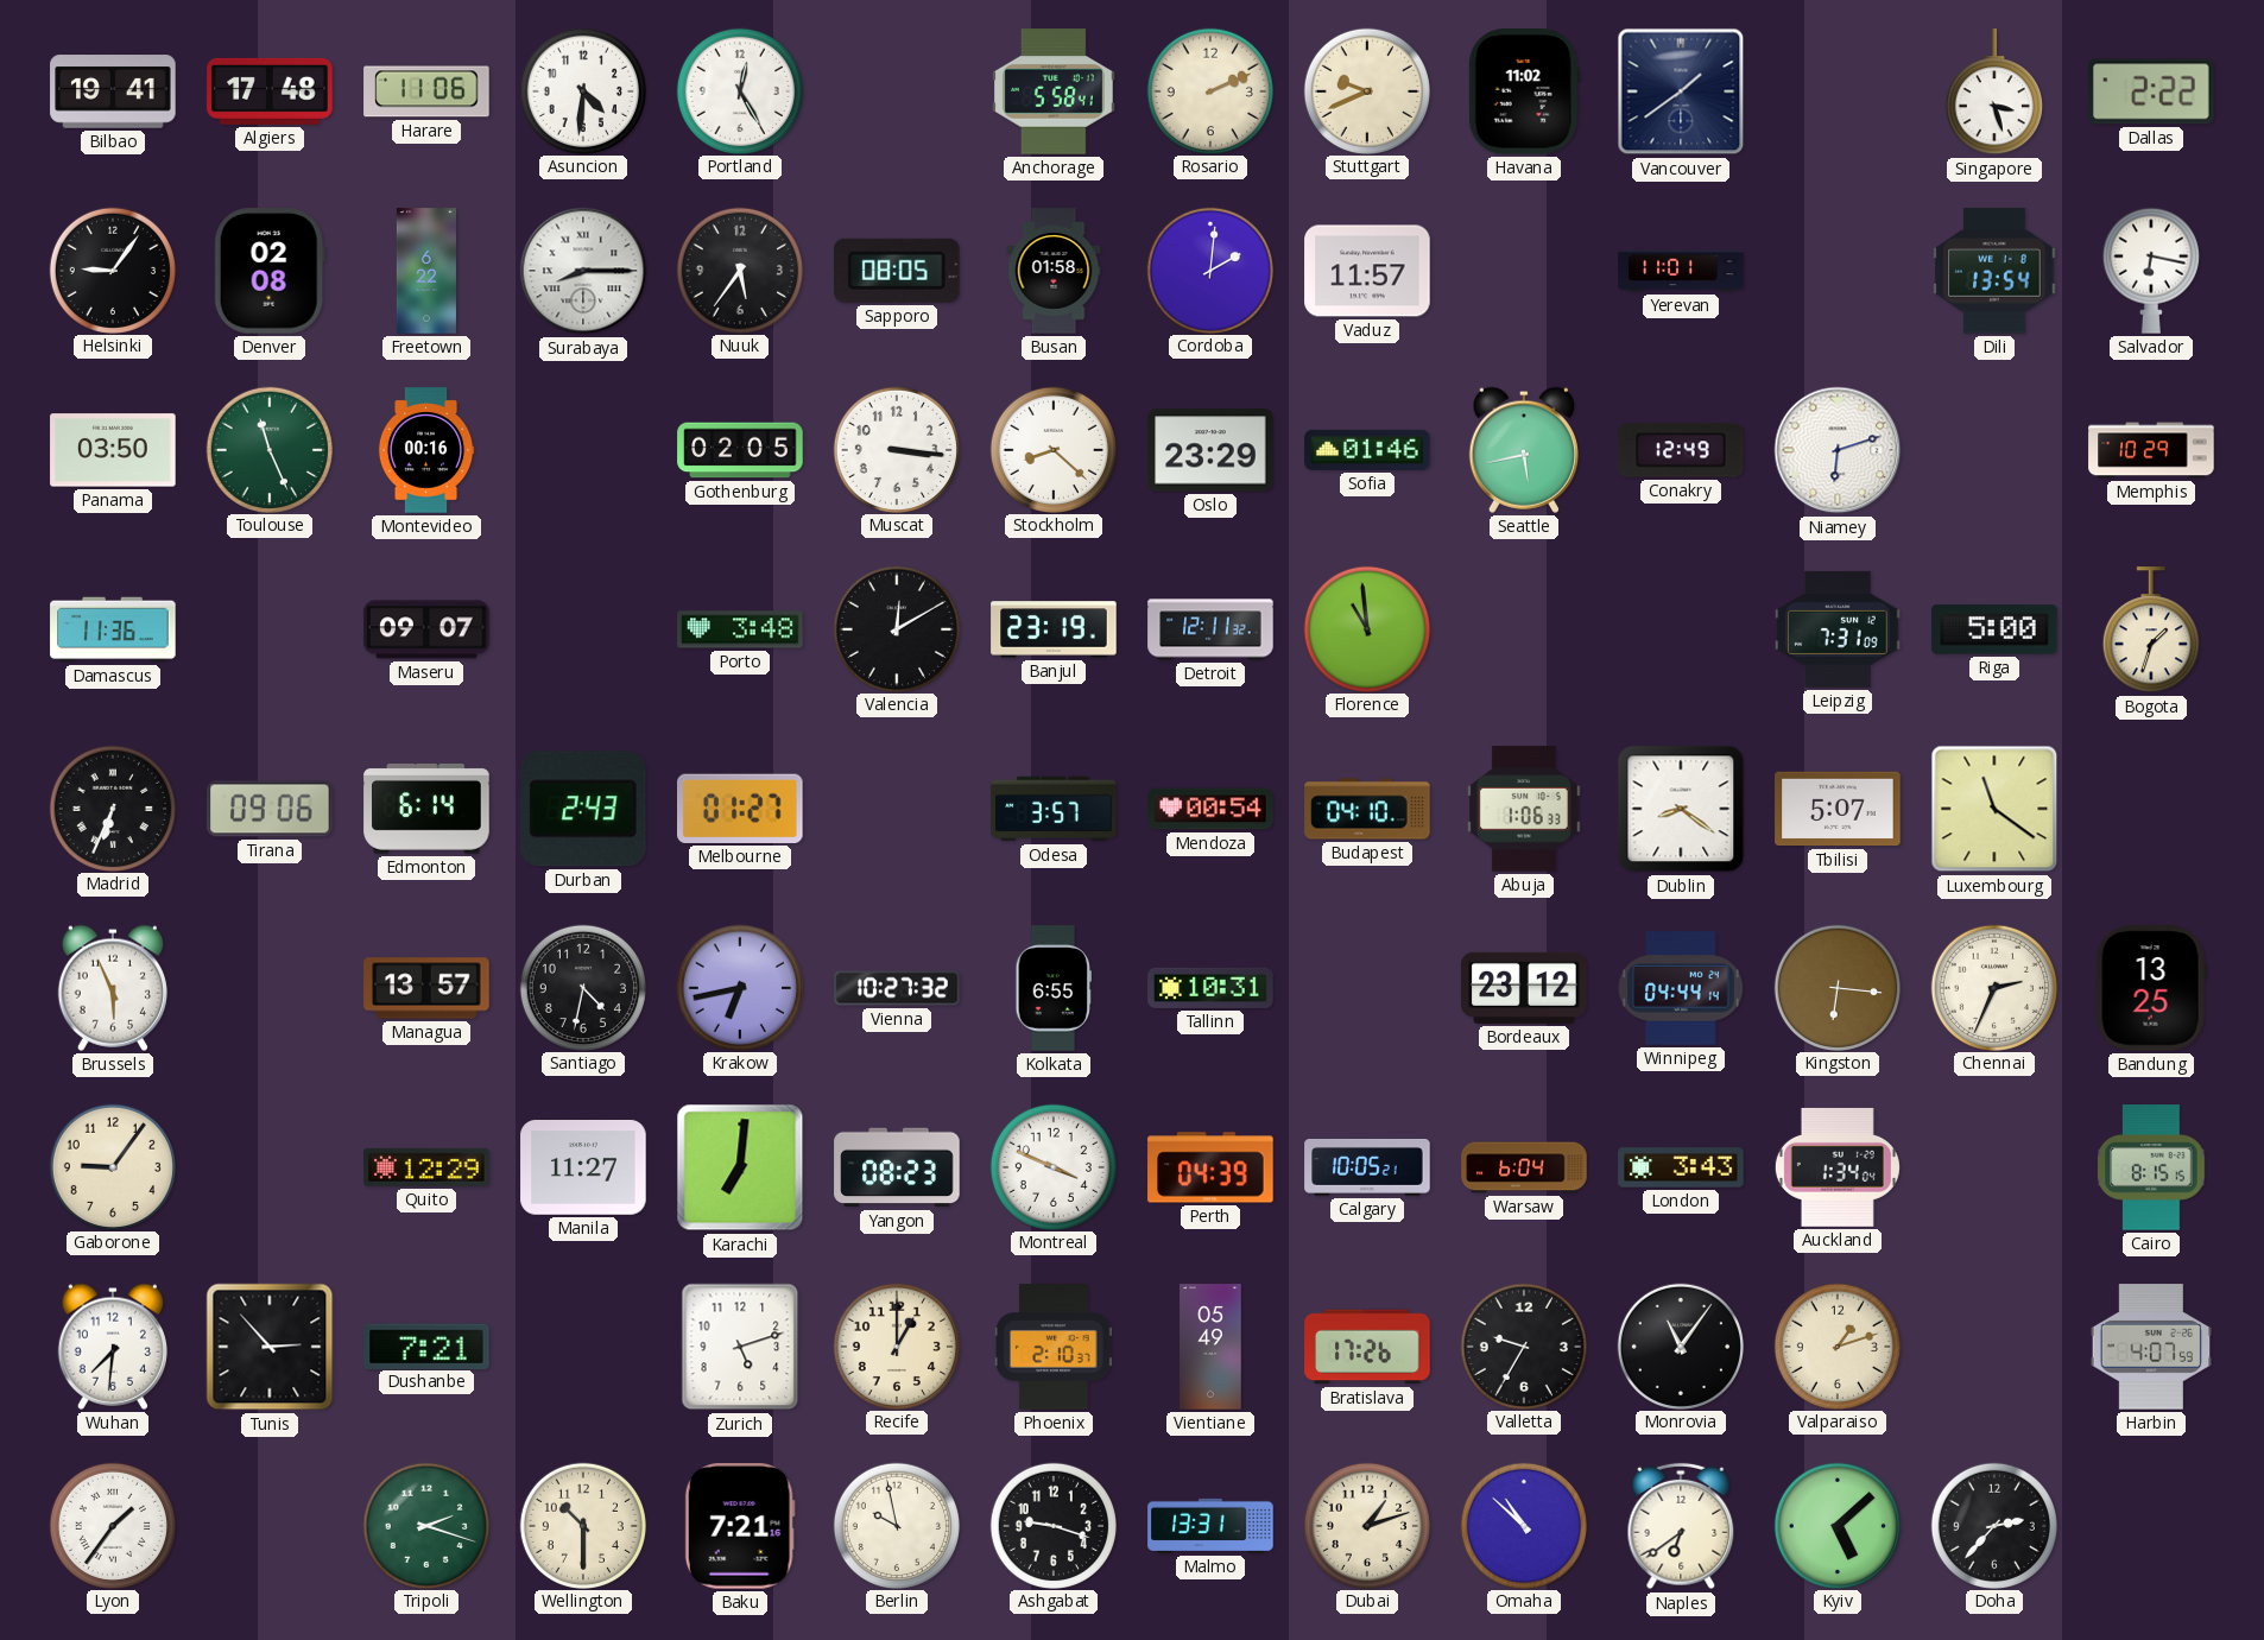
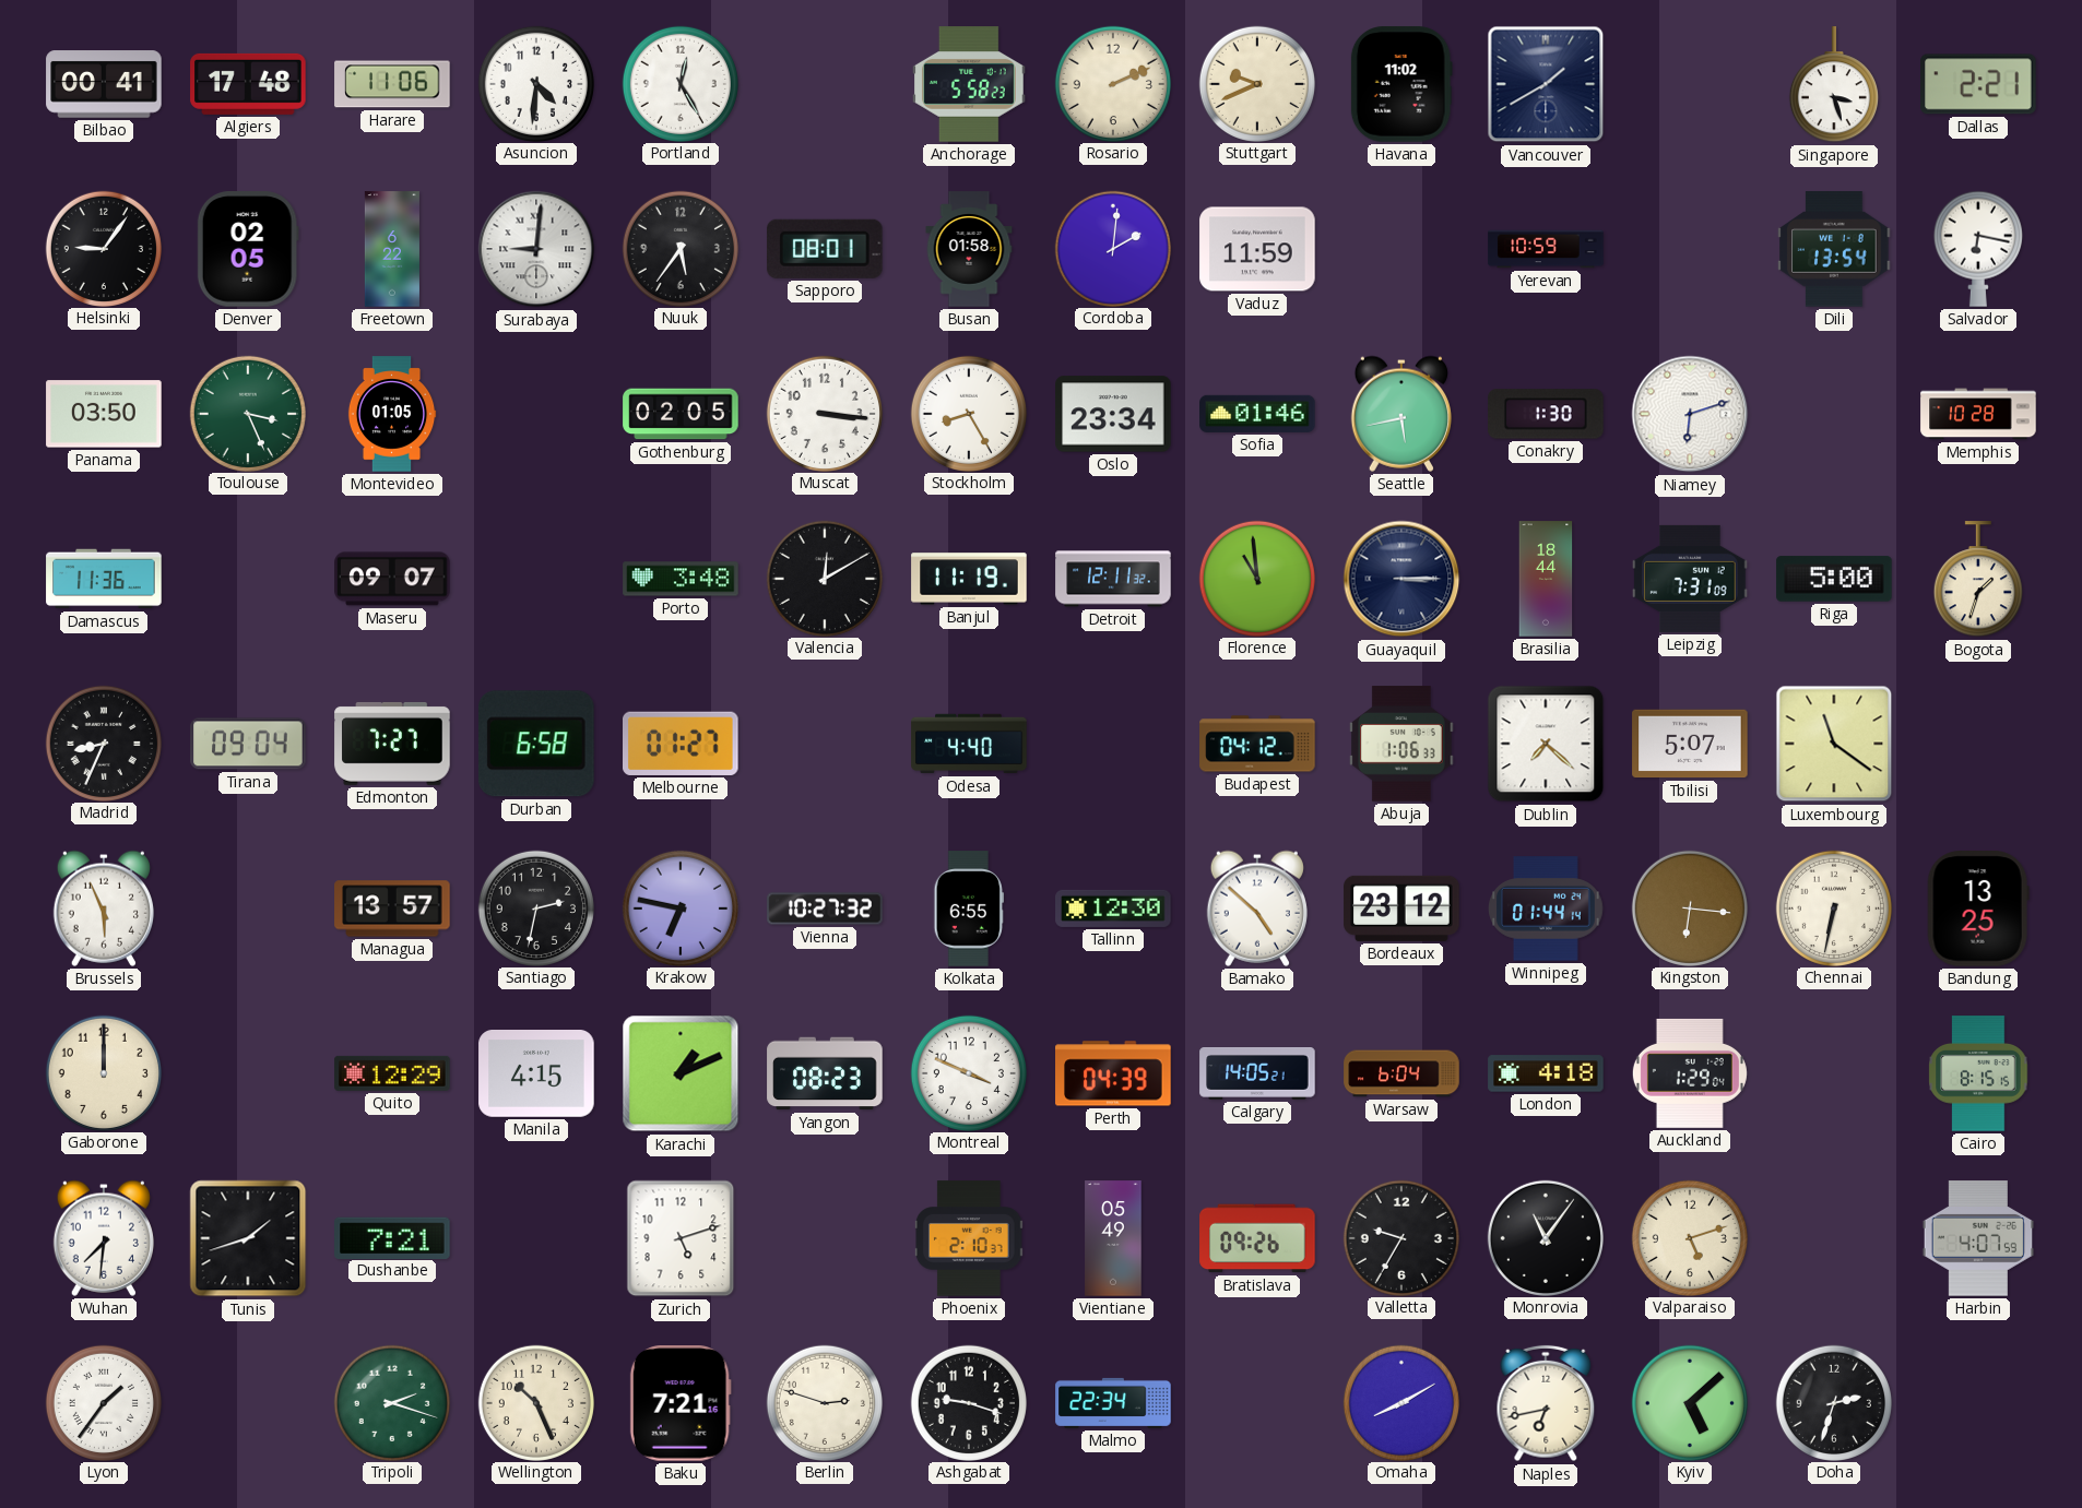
Bilbao: 19:41 -> 00:41
Anchorage: 5:58:41 -> 5:58:23
Vancouver: 1:39 -> 1:40
Dallas: 2:22 -> 2:21
Denver: 02:08 -> 02:05
Surabaya: 8:15 -> 9:01
Sapporo: 08:05 -> 08:01
Vaduz: 11:57 -> 11:59
Yerevan: 11:01 -> 10:59
Toulouse: 11:26 -> 3:26
Montevideo: 00:16 -> 01:05
Stockholm: 8:22 -> 8:25
Oslo: 23:29 -> 23:34
Conakry: 12:49 -> 1:30
Memphis: 10:29 -> 10:28
Banjul: 23:19 -> 11:19
Guayaquil: none -> 3:15
Brasilia: none -> 18:44
Madrid: 6:34 -> 8:34
Tirana: 09:06 -> 09:04
Edmonton: 6:14 -> 7:27
Durban: 2:43 -> 6:58
Odesa: 3:57 -> 4:40
Mendoza: 00:54 -> none
Budapest: 04:10 -> 04:12
Dublin: 8:21 -> 7:22
Santiago: 4:32 -> 2:32
Krakow: 6:43 -> 6:47
Tallinn: 10:31 -> 12:30
Bamako: none -> 4:52
Winnipeg: 04:44 -> 01:44
Chennai: 2:34 -> 6:32
Gaborone: 9:06 -> 12:00
Manila: 11:27 -> 4:15
Karachi: 7:01 -> 1:11
Calgary: 10:05 -> 14:05
London: 3:43 -> 4:18
Auckland: 1:34 -> 1:29
Tunis: 2:53 -> 1:42
Recife: 1:00 -> none
Bratislava: 17:26 -> 09:26
Valparaiso: 1:12 -> 5:12
Wellington: 10:30 -> 10:26
Berlin: 9:58 -> 2:48
Malmo: 13:31 -> 22:34
Dubai: 1:12 -> none
Omaha: 10:52 -> 8:10
Naples: 6:39 -> 6:43
Doha: 2:37 -> 2:33
